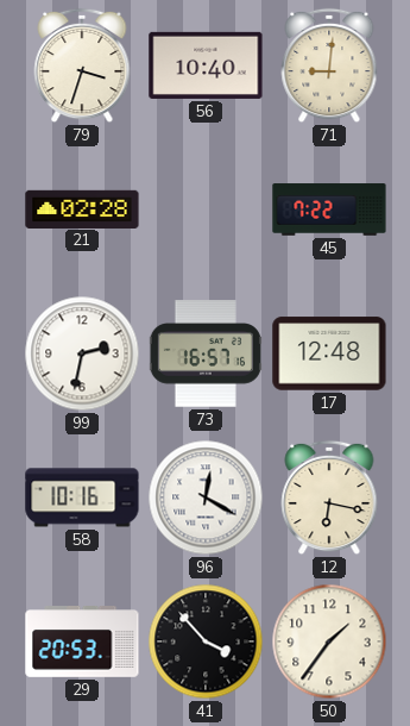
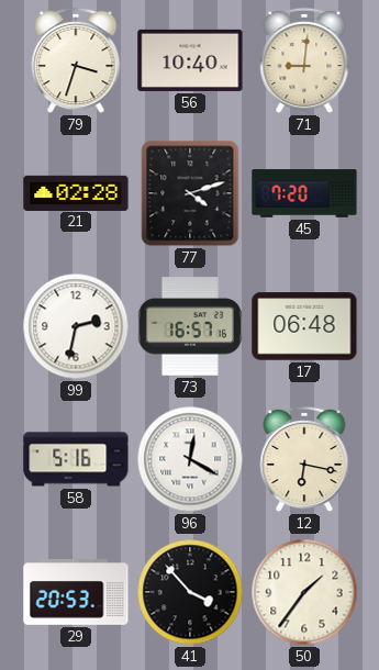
77: none -> 4:12
45: 7:22 -> 7:20
17: 12:48 -> 06:48
58: 10:16 -> 5:16
